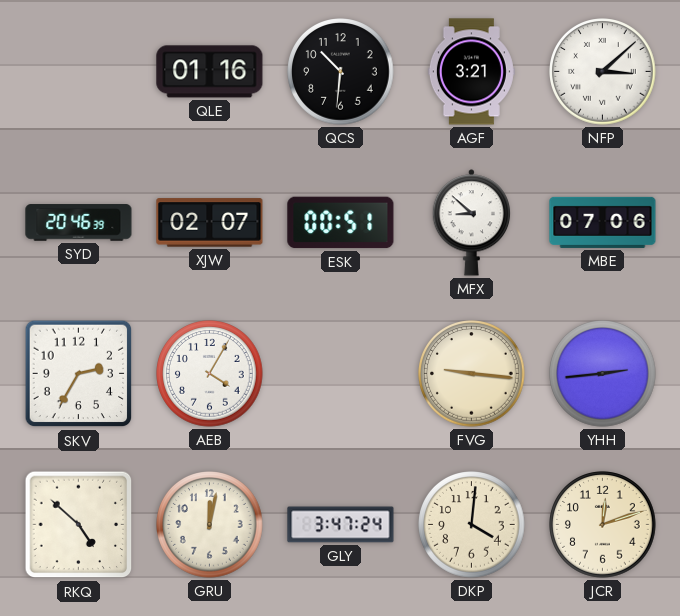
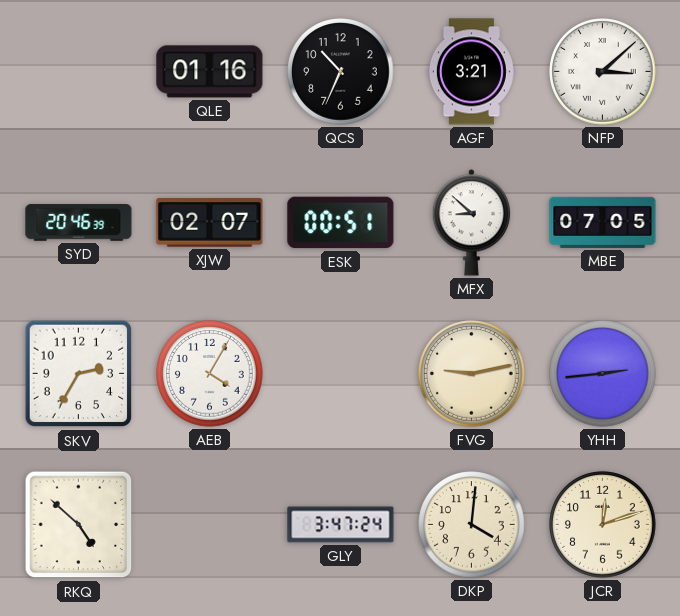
QCS: 10:31 -> 10:34
MBE: 07:06 -> 07:05
FVG: 9:16 -> 9:13
GRU: 12:02 -> none
